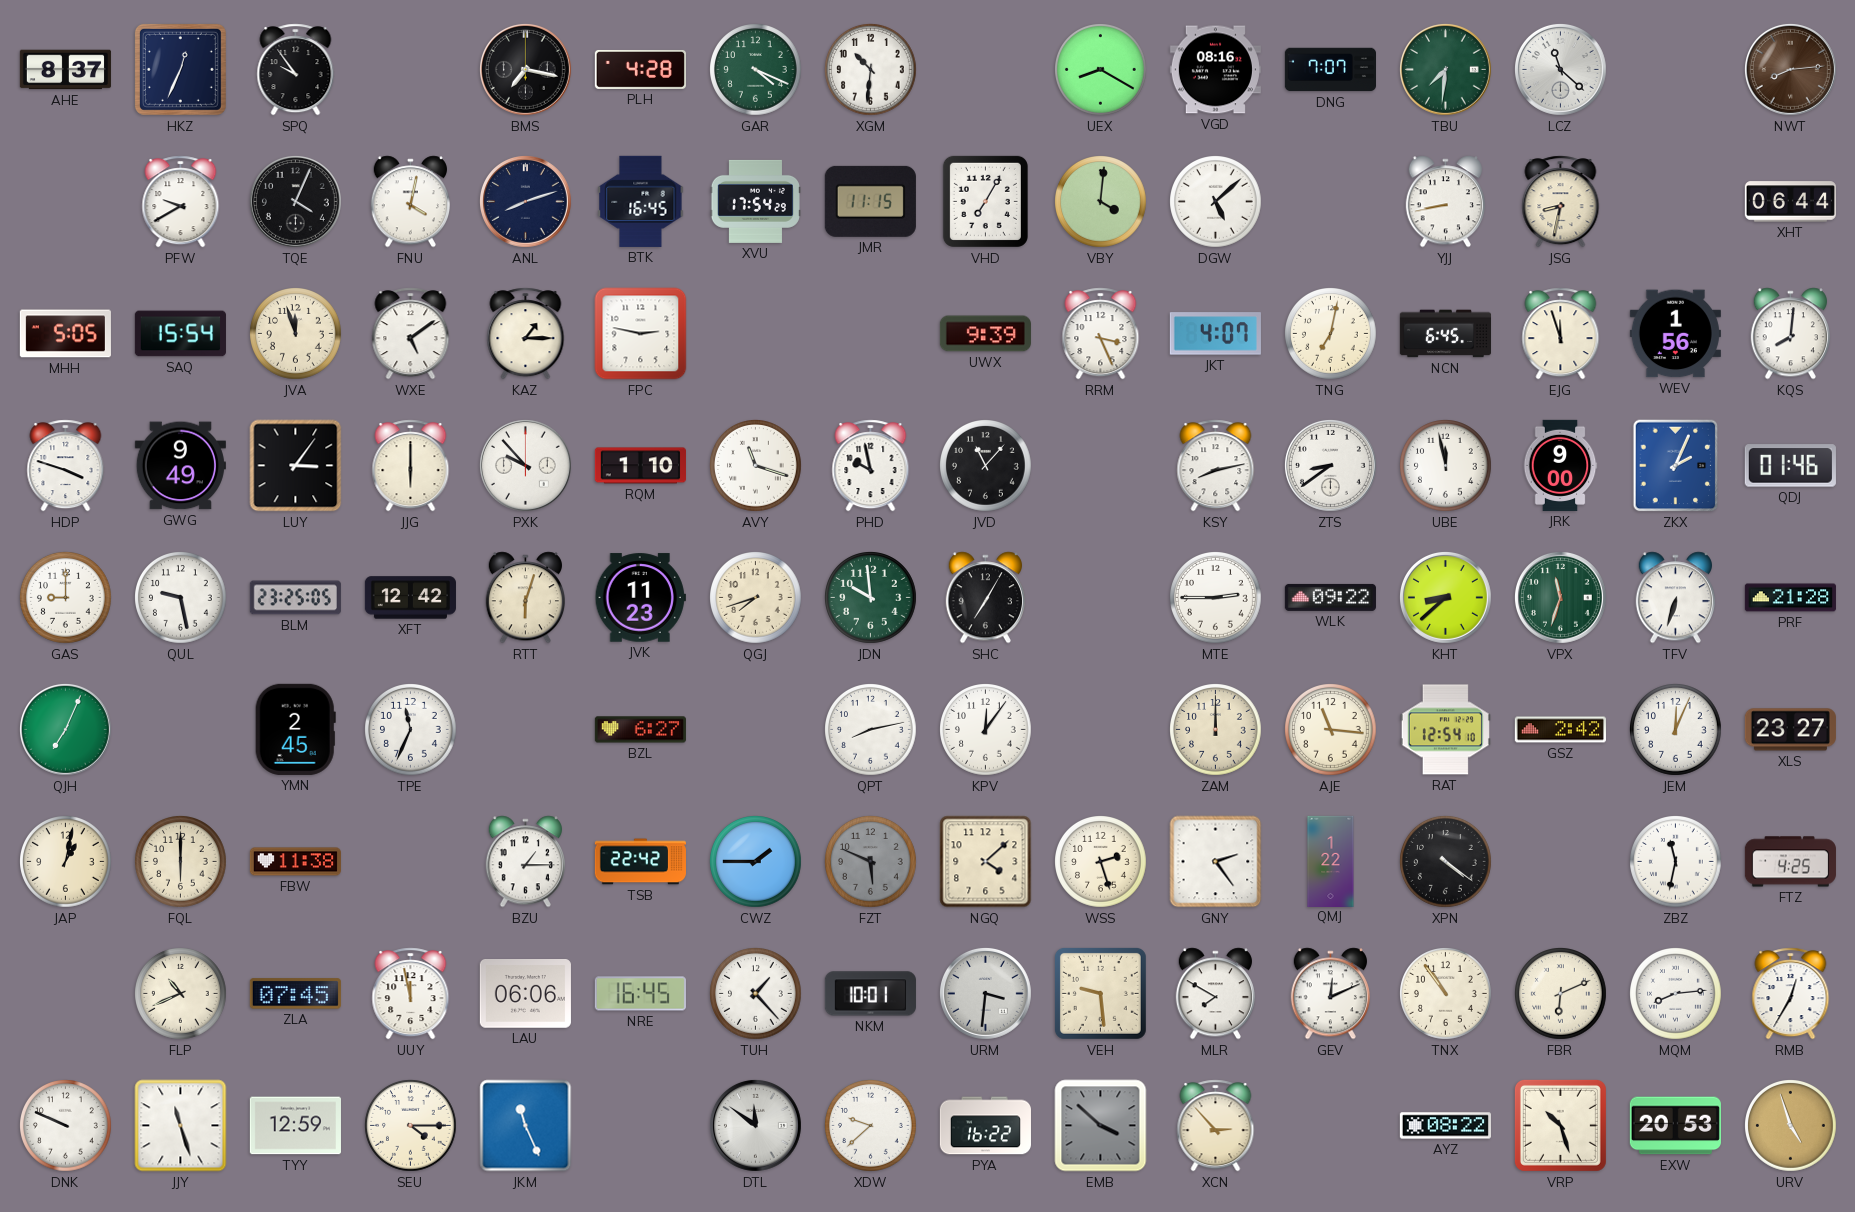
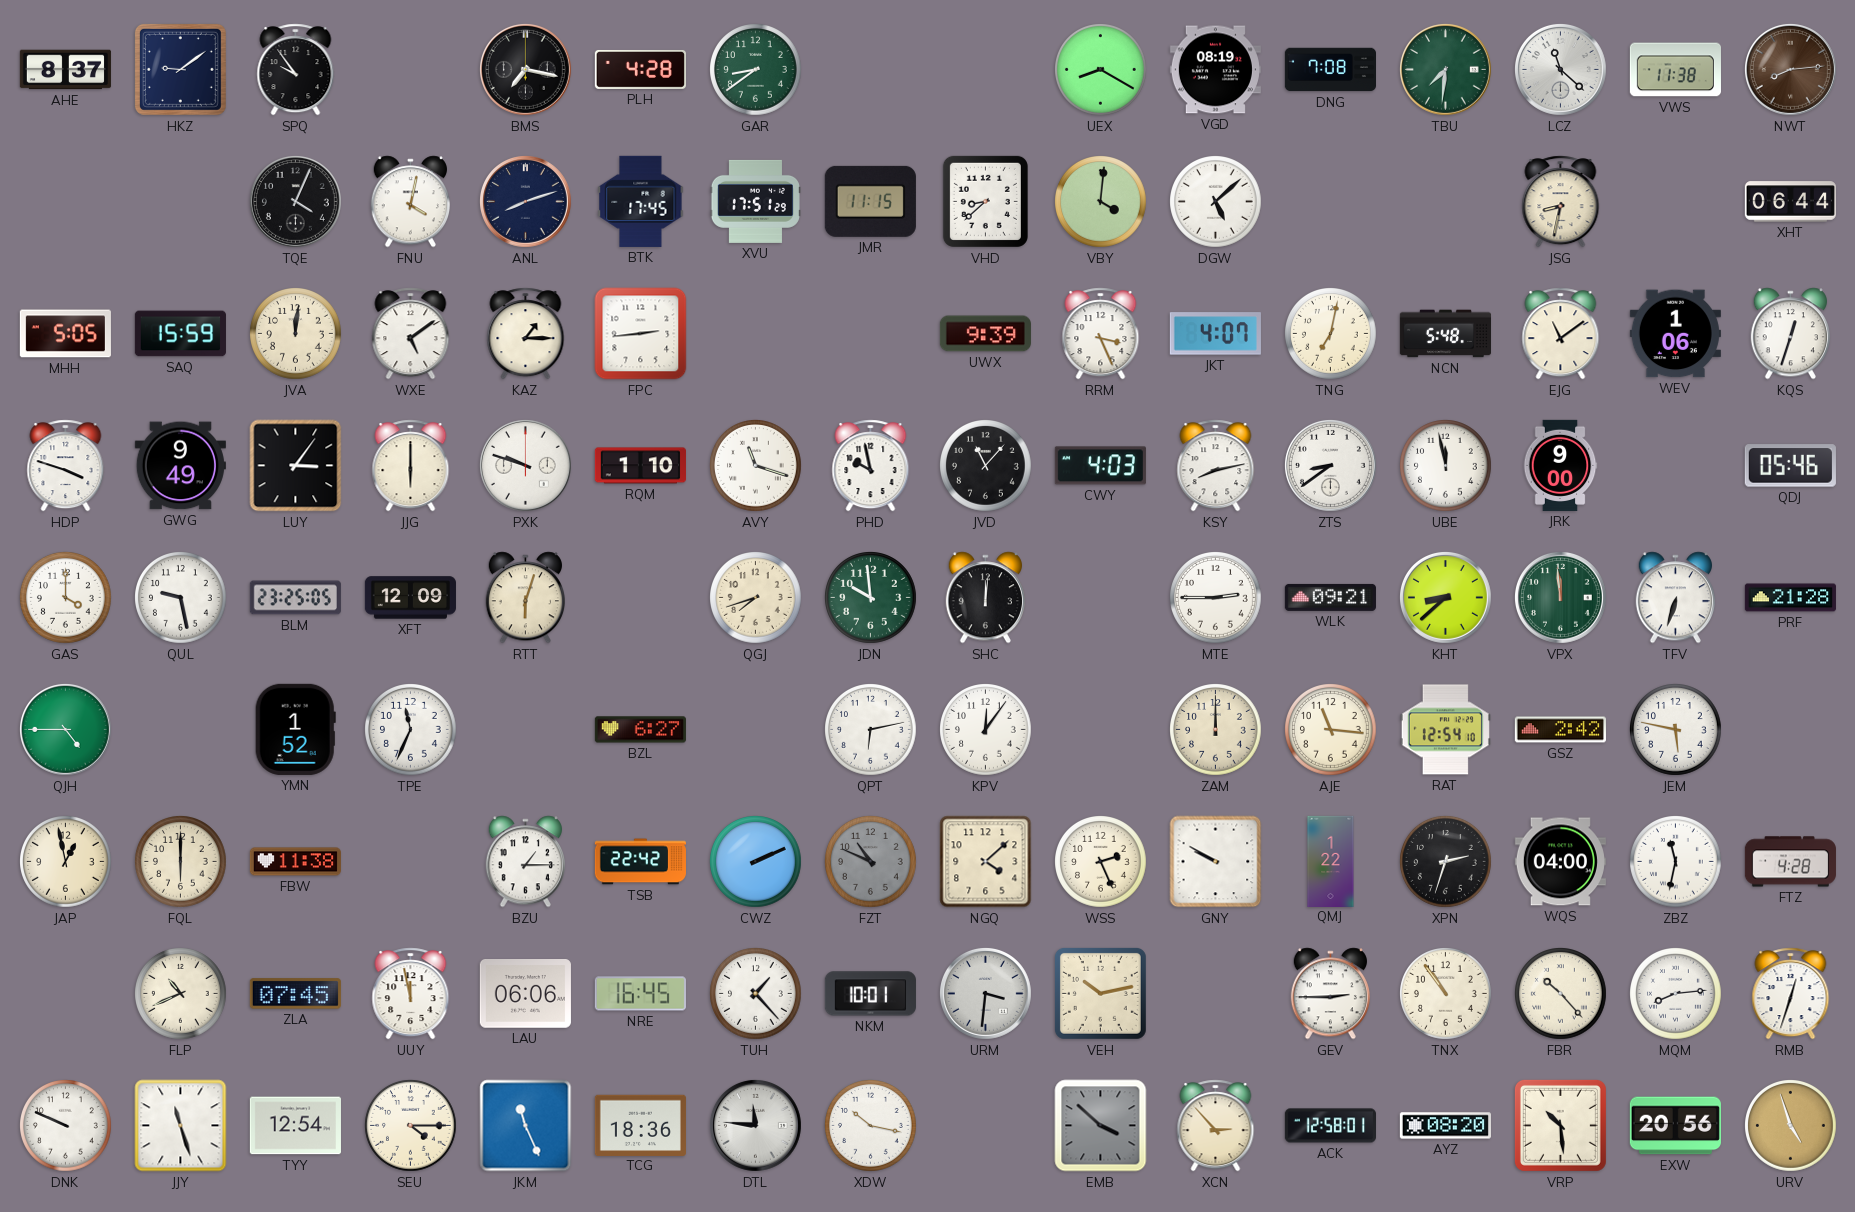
HKZ: 12:34 -> 9:09
GAR: 4:19 -> 8:39
XGM: 10:31 -> none
VGD: 08:16 -> 08:19
DNG: 7:07 -> 7:08
VWS: none -> 11:38
PFW: 9:40 -> none
BTK: 16:45 -> 17:45
XVU: 17:54 -> 17:51
VHD: 7:05 -> 8:38
YJJ: 8:43 -> none
SAQ: 15:54 -> 15:59
JVA: 11:57 -> 12:01
FPC: 2:47 -> 2:44
NCN: 6:45 -> 5:48
EJG: 11:57 -> 11:09
WEV: 1:56 -> 1:06
KQS: 8:01 -> 12:33
PXK: 9:53 -> 9:48
CWY: none -> 4:03
ZKX: 2:04 -> none
QDJ: 01:46 -> 05:46
GAS: 9:00 -> 4:00
XFT: 12:42 -> 12:09
JVK: 11:23 -> none
SHC: 7:05 -> 12:01
WLK: 09:22 -> 09:21
VPX: 11:33 -> 11:59
QJH: 7:04 -> 4:45
YMN: 2:45 -> 1:52
QPT: 8:13 -> 6:13
JEM: 12:04 -> 5:47
XLS: 23:27 -> none
JAP: 1:02 -> 12:58
CWZ: 1:45 -> 2:11
FZT: 5:49 -> 10:49
WSS: 2:27 -> 2:26
GNY: 2:24 -> 9:50
XPN: 4:21 -> 2:33
WQS: none -> 04:00
FTZ: 4:25 -> 4:28
VEH: 9:29 -> 10:13
MLR: 7:50 -> none
GEV: 12:11 -> 2:45
FBR: 6:11 -> 10:23
RMB: 12:35 -> 12:33
TYY: 12:59 -> 12:54
TCG: none -> 18:36
DTL: 11:51 -> 11:46
XDW: 9:38 -> 10:17
PYA: 16:22 -> none
ACK: none -> 12:58
AYZ: 08:22 -> 08:20
VRP: 10:27 -> 10:29
EXW: 20:53 -> 20:56
